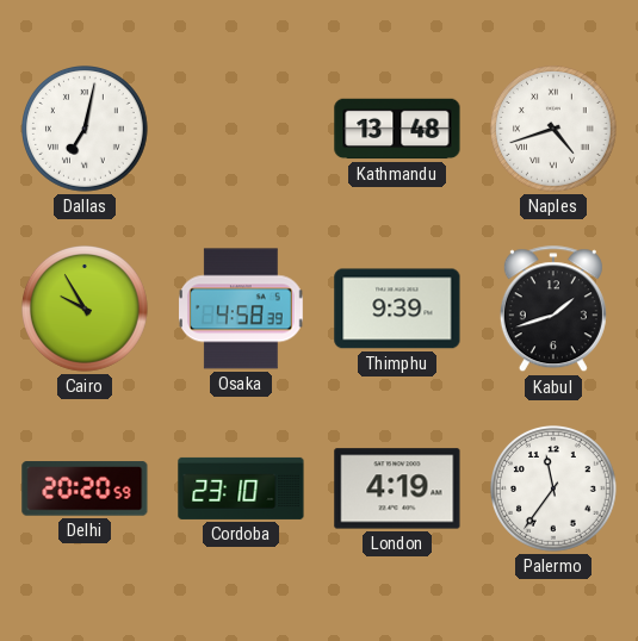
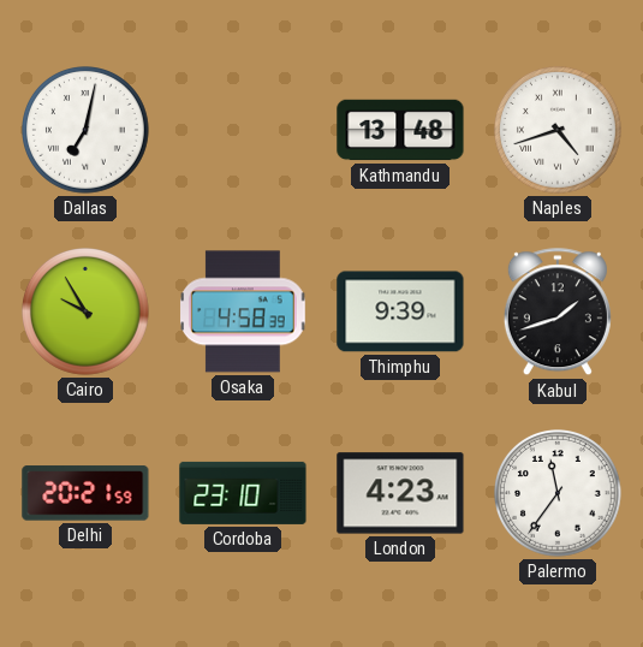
Delhi: 20:20 -> 20:21
London: 4:19 -> 4:23
